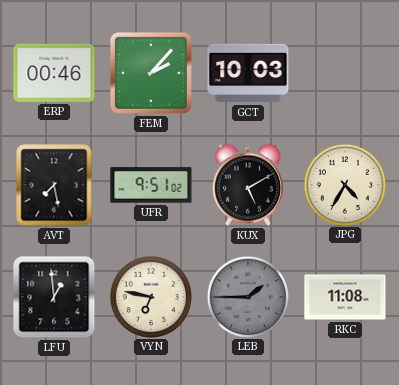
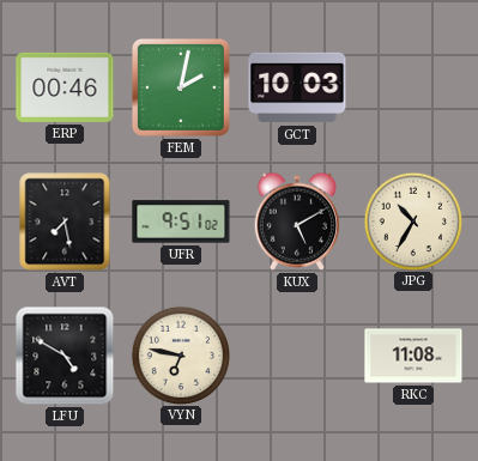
FEM: 2:07 -> 2:02
JPG: 4:35 -> 10:35
LFU: 12:59 -> 4:50
LEB: 1:45 -> none
